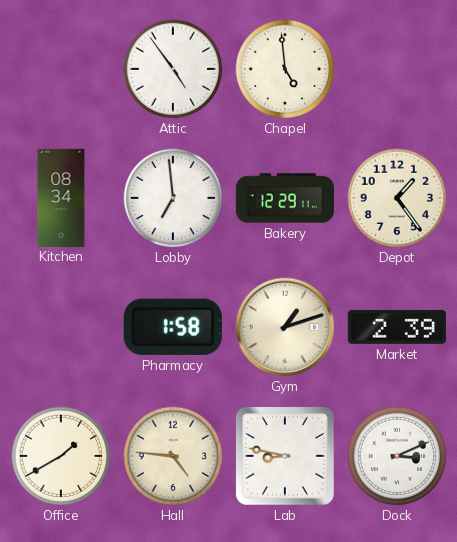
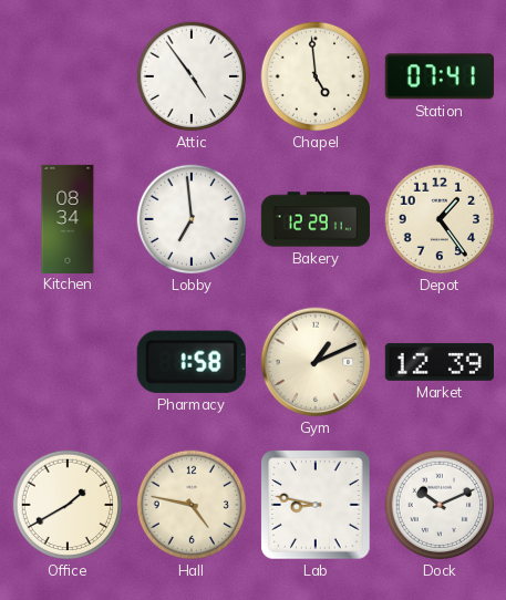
Station: none -> 07:41
Gym: 1:12 -> 1:11
Market: 2:39 -> 12:39
Hall: 4:46 -> 4:47
Dock: 3:11 -> 10:11
